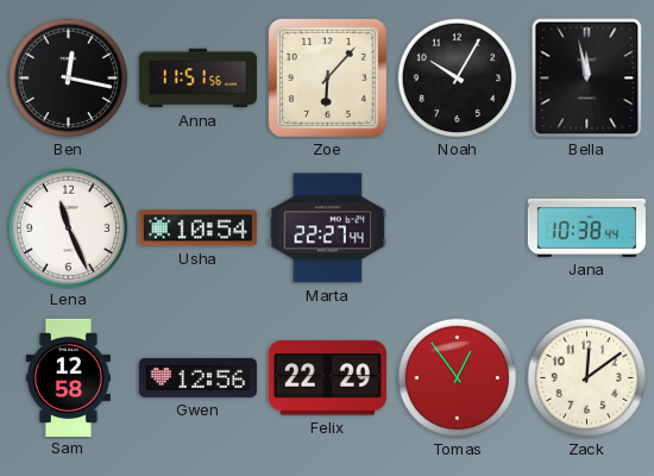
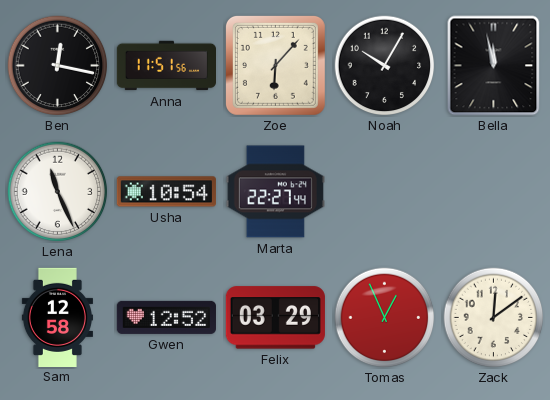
Jana: 10:38 -> none
Gwen: 12:56 -> 12:52
Felix: 22:29 -> 03:29
Tomas: 12:54 -> 12:56
